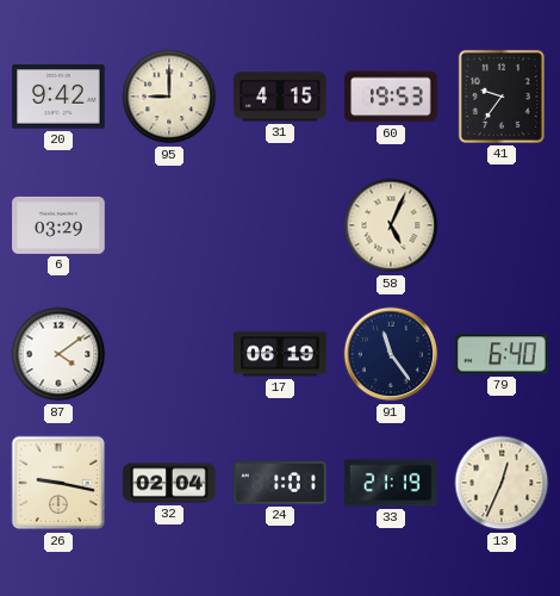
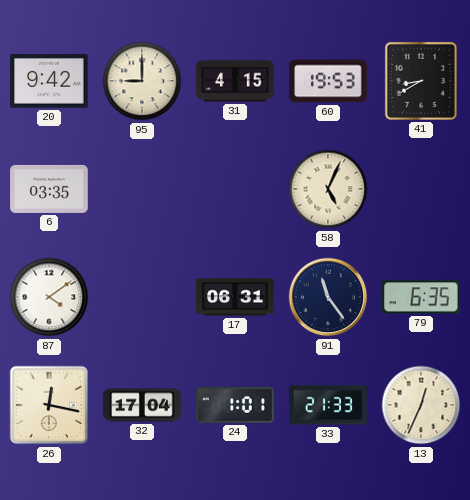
41: 9:36 -> 8:40
6: 03:29 -> 03:35
17: 06:19 -> 06:31
79: 6:40 -> 6:35
26: 9:17 -> 12:17
32: 02:04 -> 17:04
33: 21:19 -> 21:33
